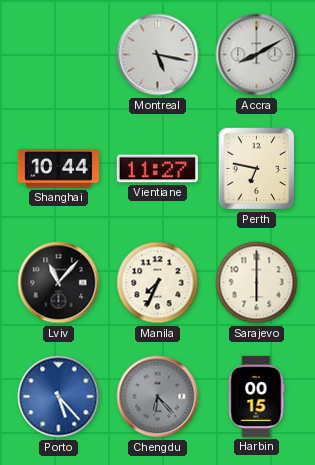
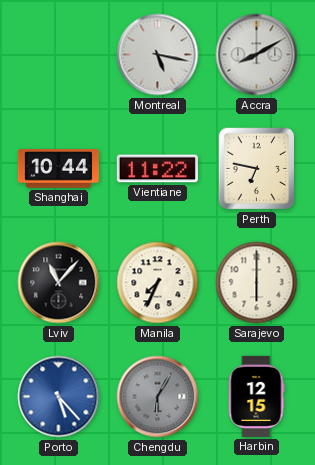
Vientiane: 11:27 -> 11:22
Chengdu: 6:23 -> 6:05
Harbin: 00:15 -> 12:15
